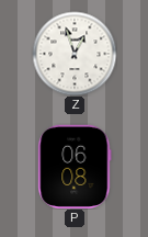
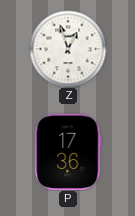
P: 06:08 -> 17:36
